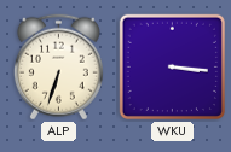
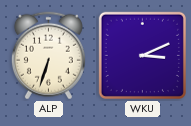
WKU: 3:16 -> 3:11
